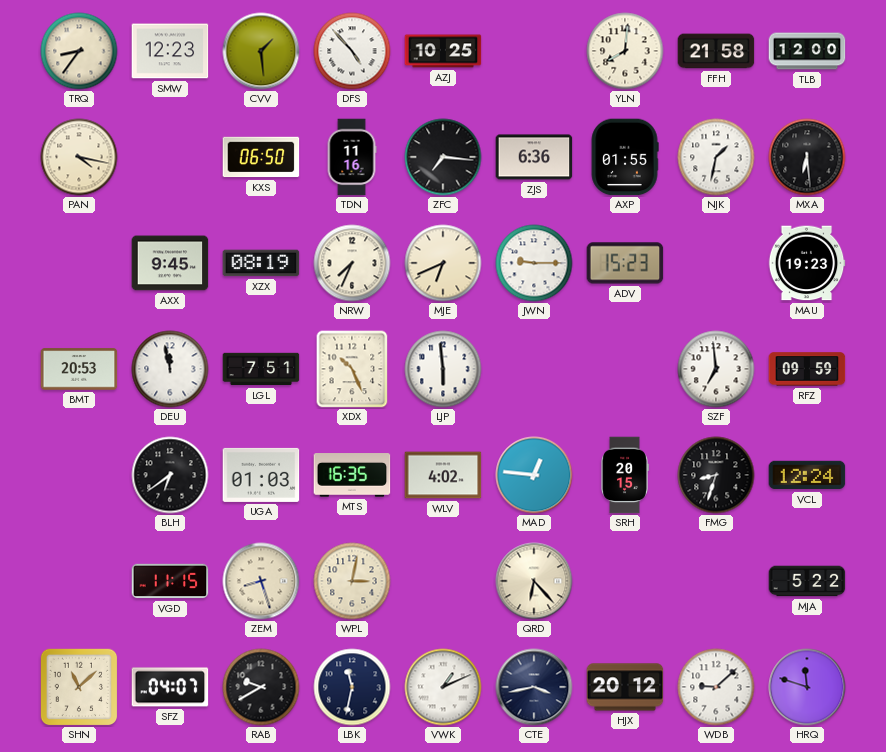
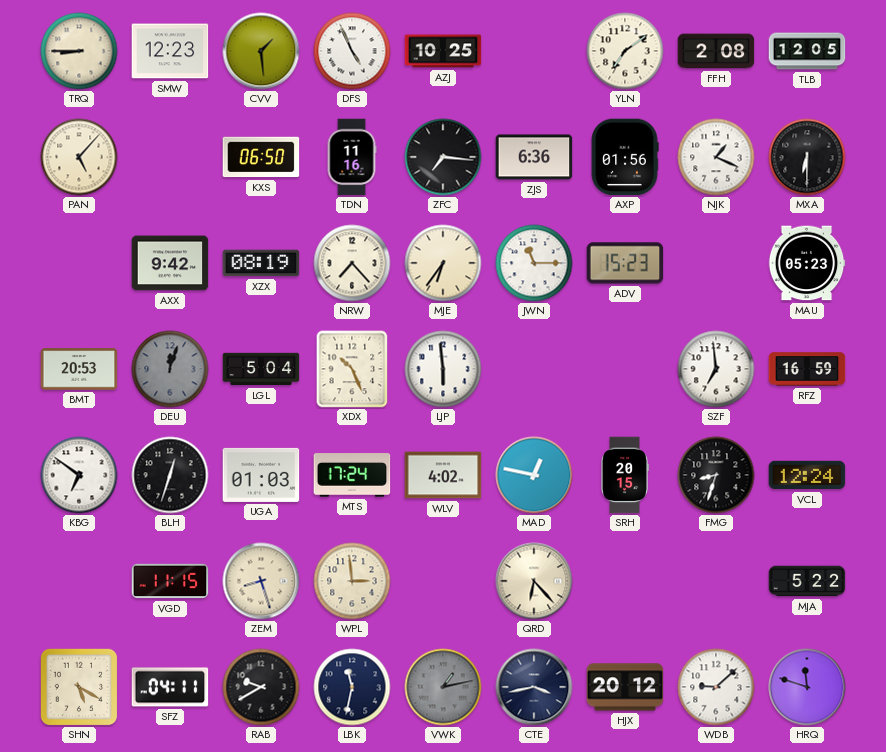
TRQ: 8:36 -> 8:45
DFS: 4:53 -> 4:56
YLN: 8:01 -> 7:09
FFH: 21:58 -> 2:08
TLB: 12:00 -> 12:05
PAN: 4:17 -> 5:07
AXP: 01:55 -> 01:56
NJK: 1:32 -> 1:19
MXA: 6:29 -> 6:30
AXX: 9:45 -> 9:42
NRW: 7:34 -> 7:23
MJE: 6:41 -> 6:36
JWN: 9:15 -> 11:15
MAU: 19:23 -> 05:23
DEU: 11:58 -> 12:03
DEU dial: white -> grey
LGL: 7:51 -> 5:04
RFZ: 09:59 -> 16:59
KBG: none -> 6:51
BLH: 6:39 -> 12:33
MTS: 16:35 -> 17:24
MAD: 12:46 -> 12:47
WPL: 3:02 -> 2:59
SHN: 11:08 -> 5:20
SFZ: 04:07 -> 04:11
VWK: 1:11 -> 1:13
VWK dial: white -> grey
